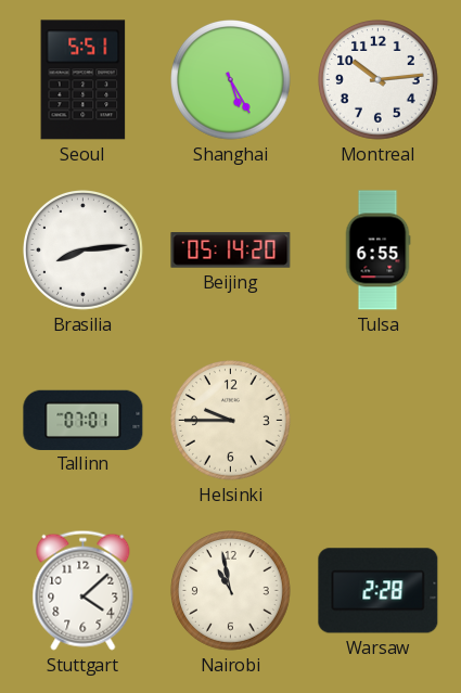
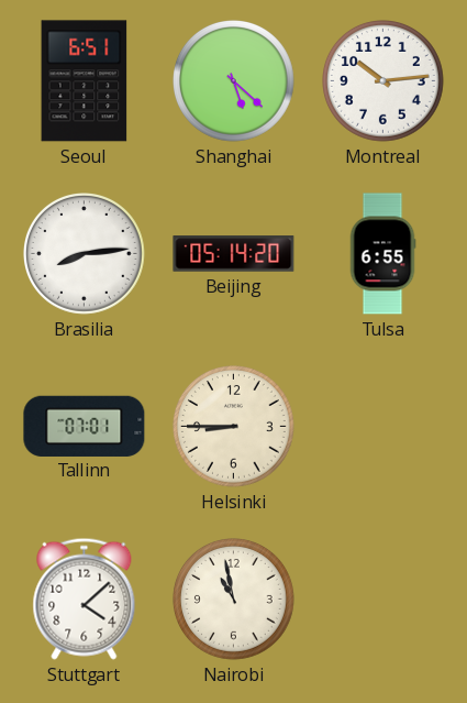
Seoul: 5:51 -> 6:51
Shanghai: 5:25 -> 5:22
Helsinki: 9:45 -> 8:45
Warsaw: 2:28 -> none
